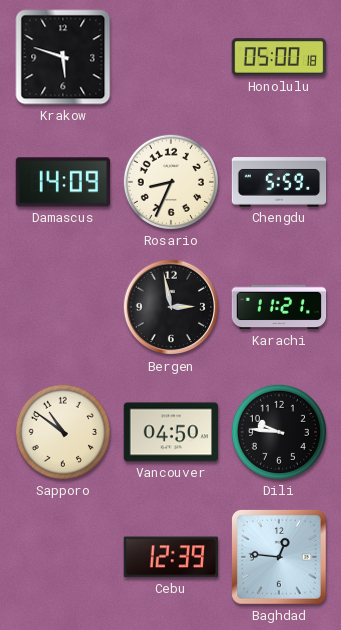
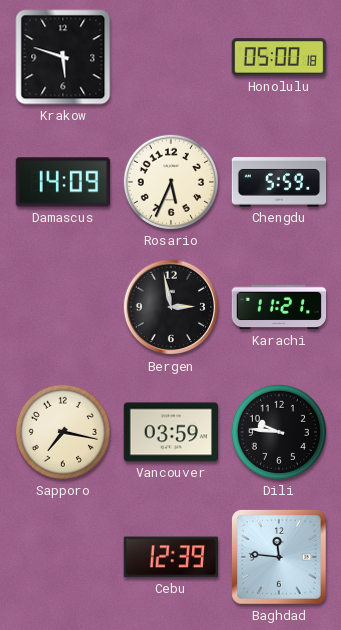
Rosario: 8:34 -> 5:34
Sapporo: 10:51 -> 7:17
Vancouver: 04:50 -> 03:59
Baghdad: 12:46 -> 11:46
